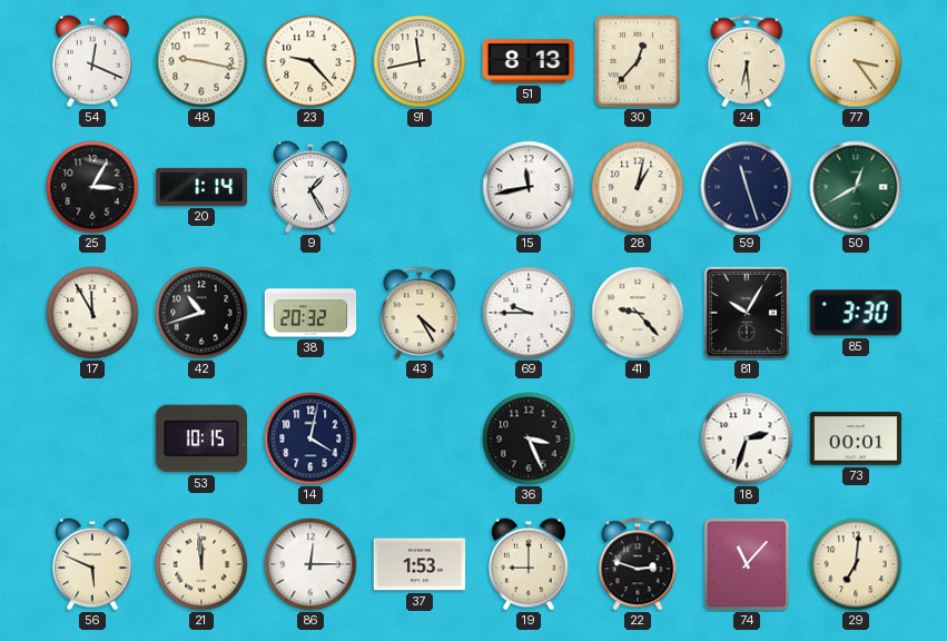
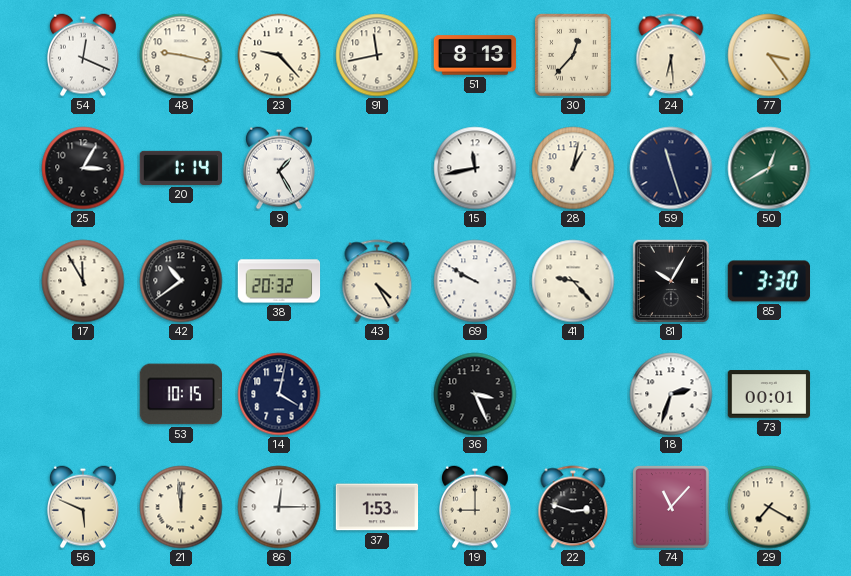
42: 10:42 -> 10:39
69: 9:45 -> 9:50
29: 7:01 -> 7:20
